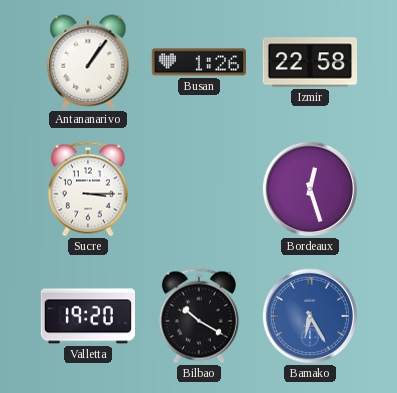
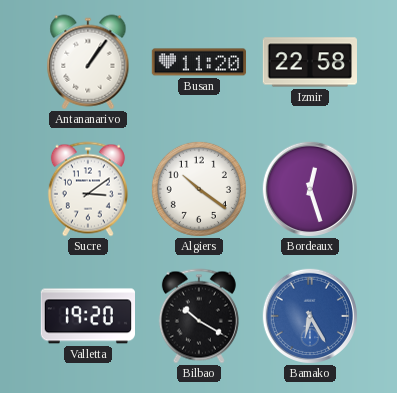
Busan: 1:26 -> 11:20
Sucre: 3:15 -> 3:09
Algiers: none -> 10:21
